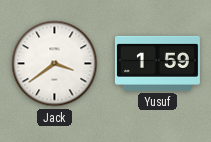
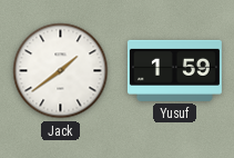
Jack: 3:39 -> 1:39
